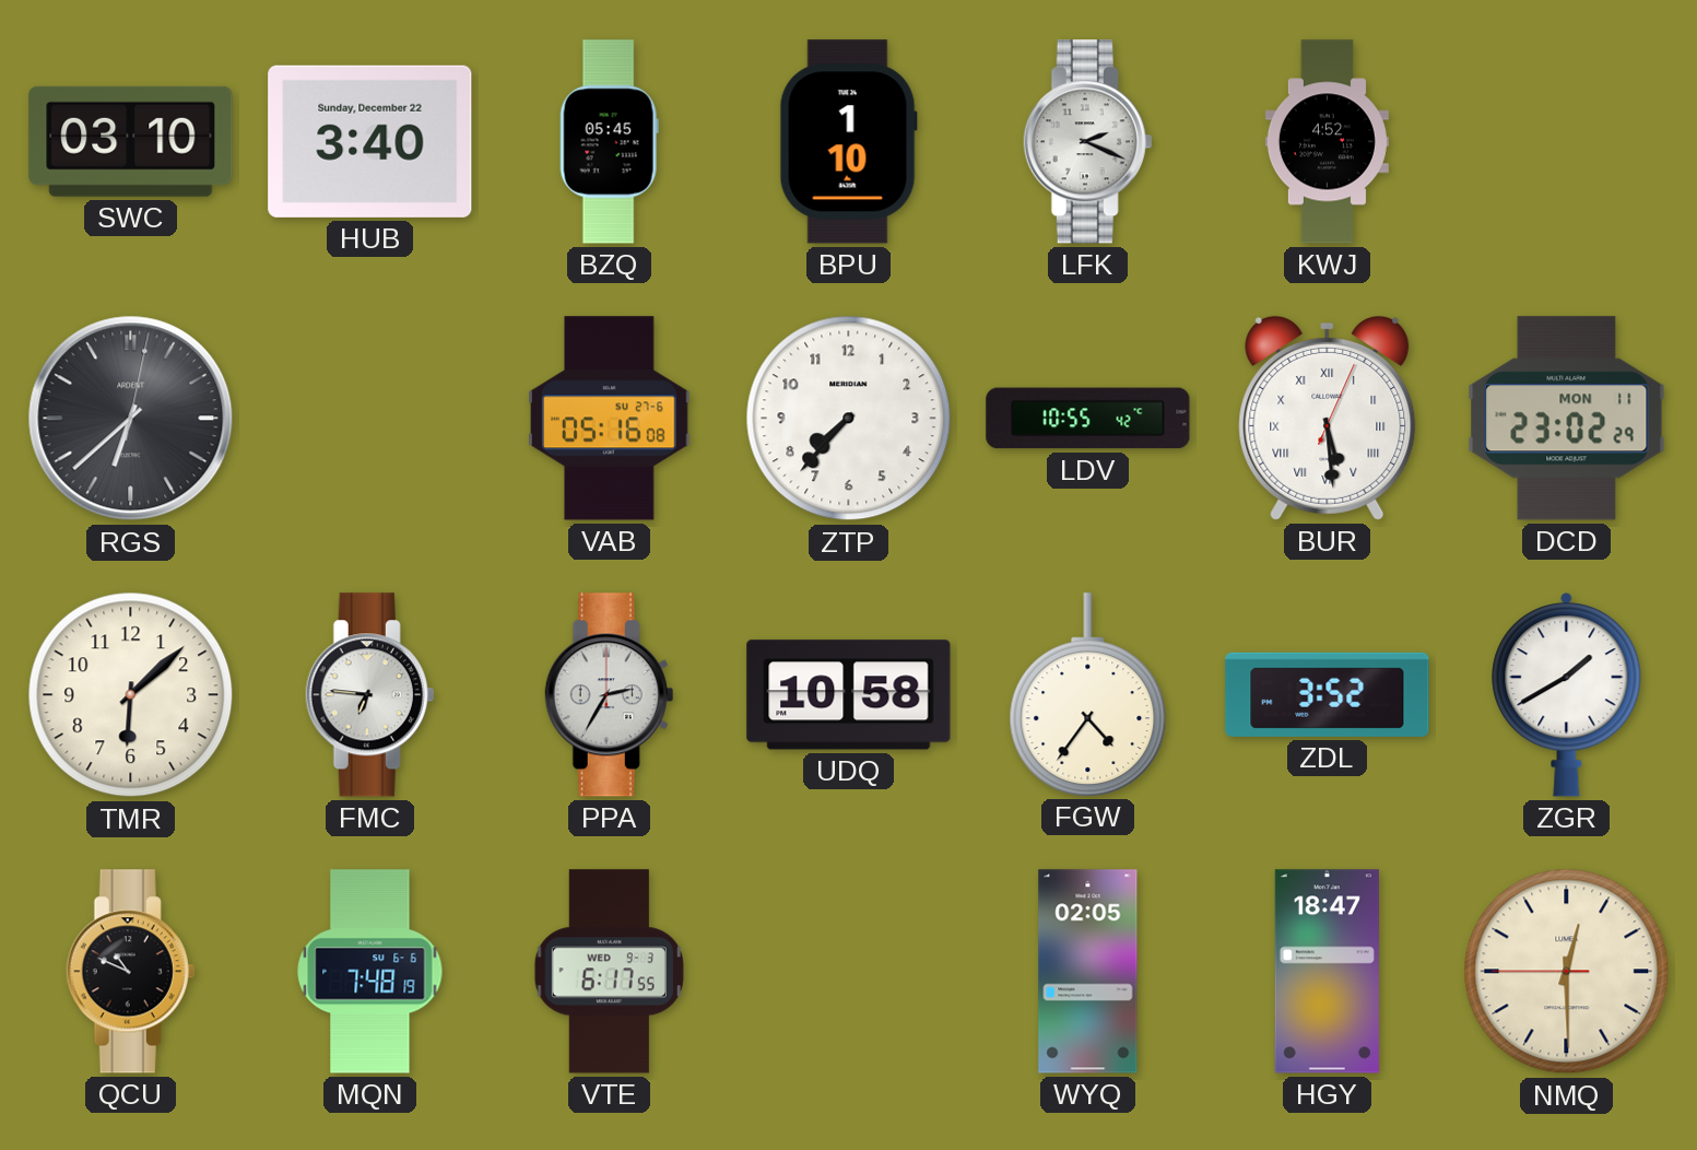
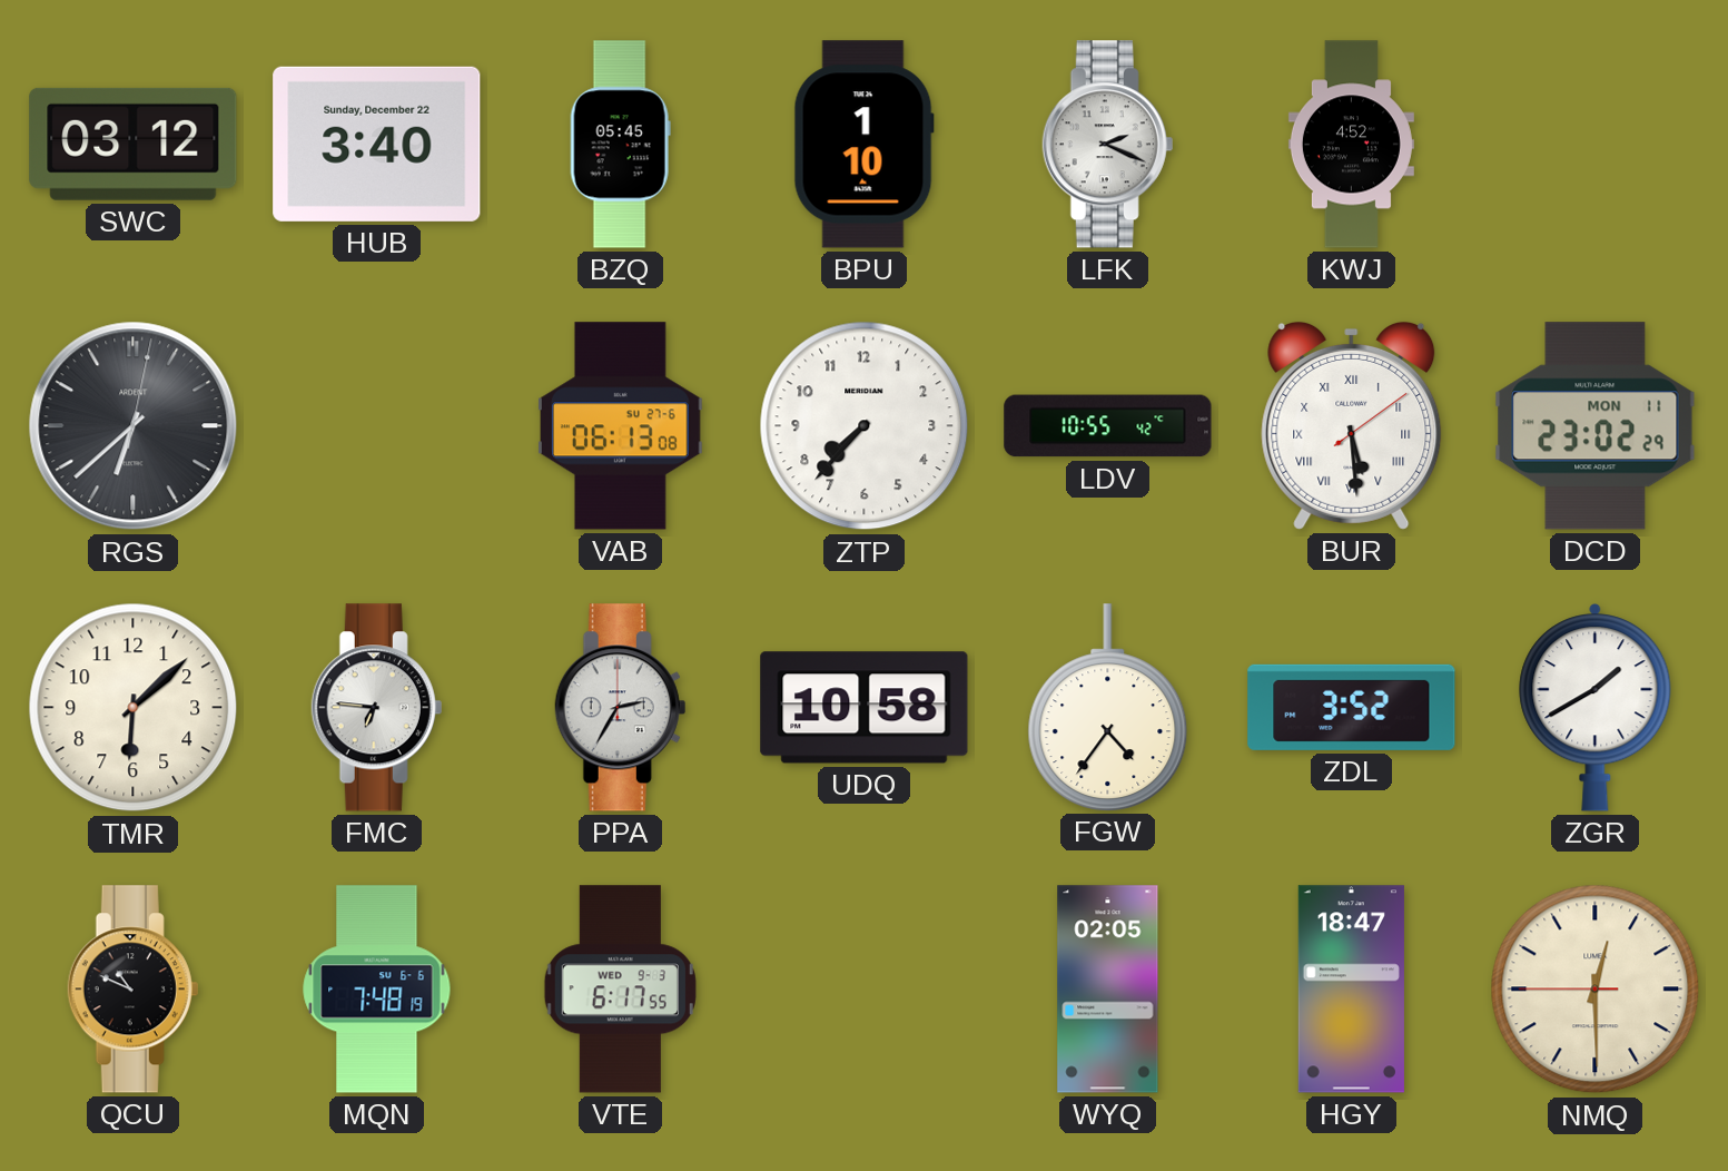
SWC: 03:10 -> 03:12
VAB: 05:16 -> 06:13
BUR: 5:29:04 -> 5:29:09
